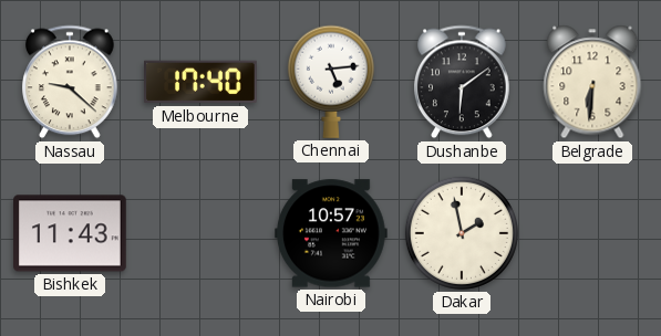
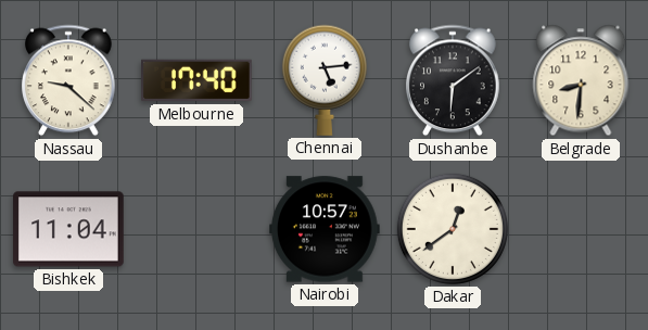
Belgrade: 6:31 -> 8:31
Bishkek: 11:43 -> 11:04
Dakar: 1:58 -> 12:39
